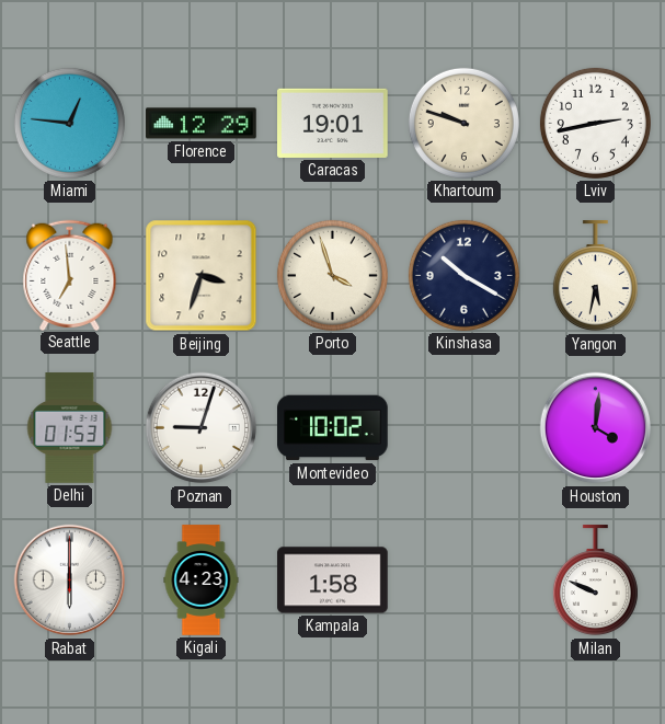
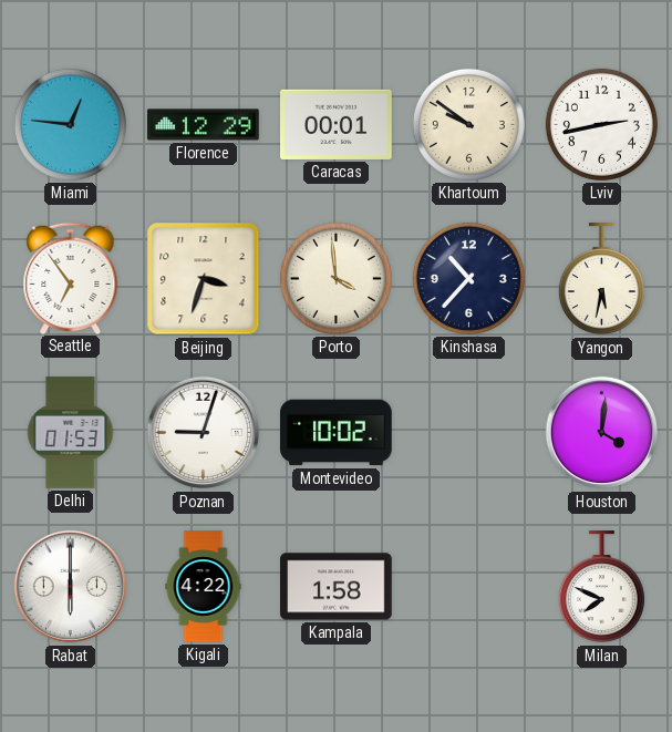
Caracas: 19:01 -> 00:01
Khartoum: 9:48 -> 9:51
Seattle: 6:59 -> 6:54
Porto: 3:57 -> 3:59
Kinshasa: 10:20 -> 10:37
Kigali: 4:23 -> 4:22
Milan: 9:49 -> 7:49
